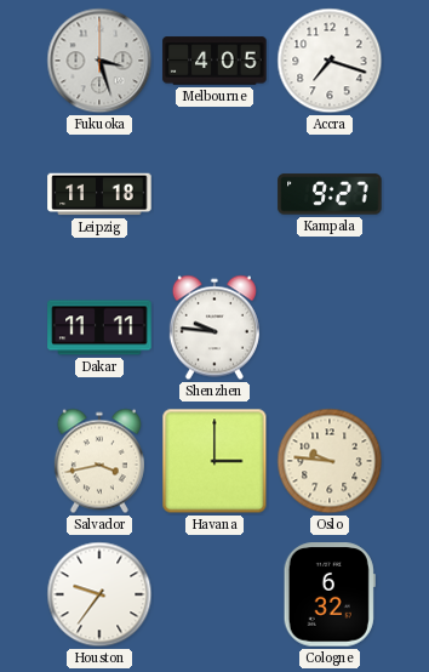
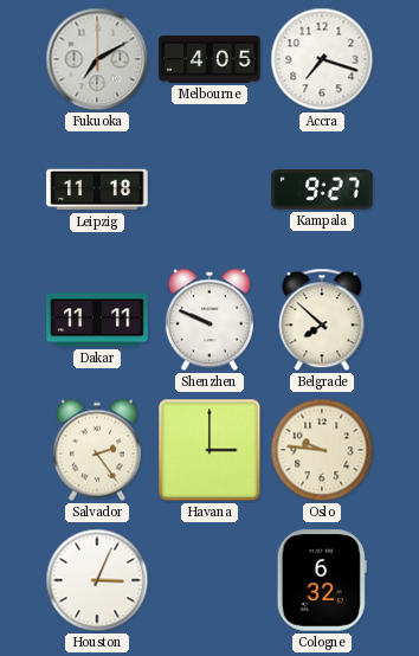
Fukuoka: 3:27 -> 7:10
Shenzhen: 9:46 -> 9:49
Belgrade: none -> 7:52
Salvador: 3:43 -> 2:24
Houston: 9:36 -> 3:04
